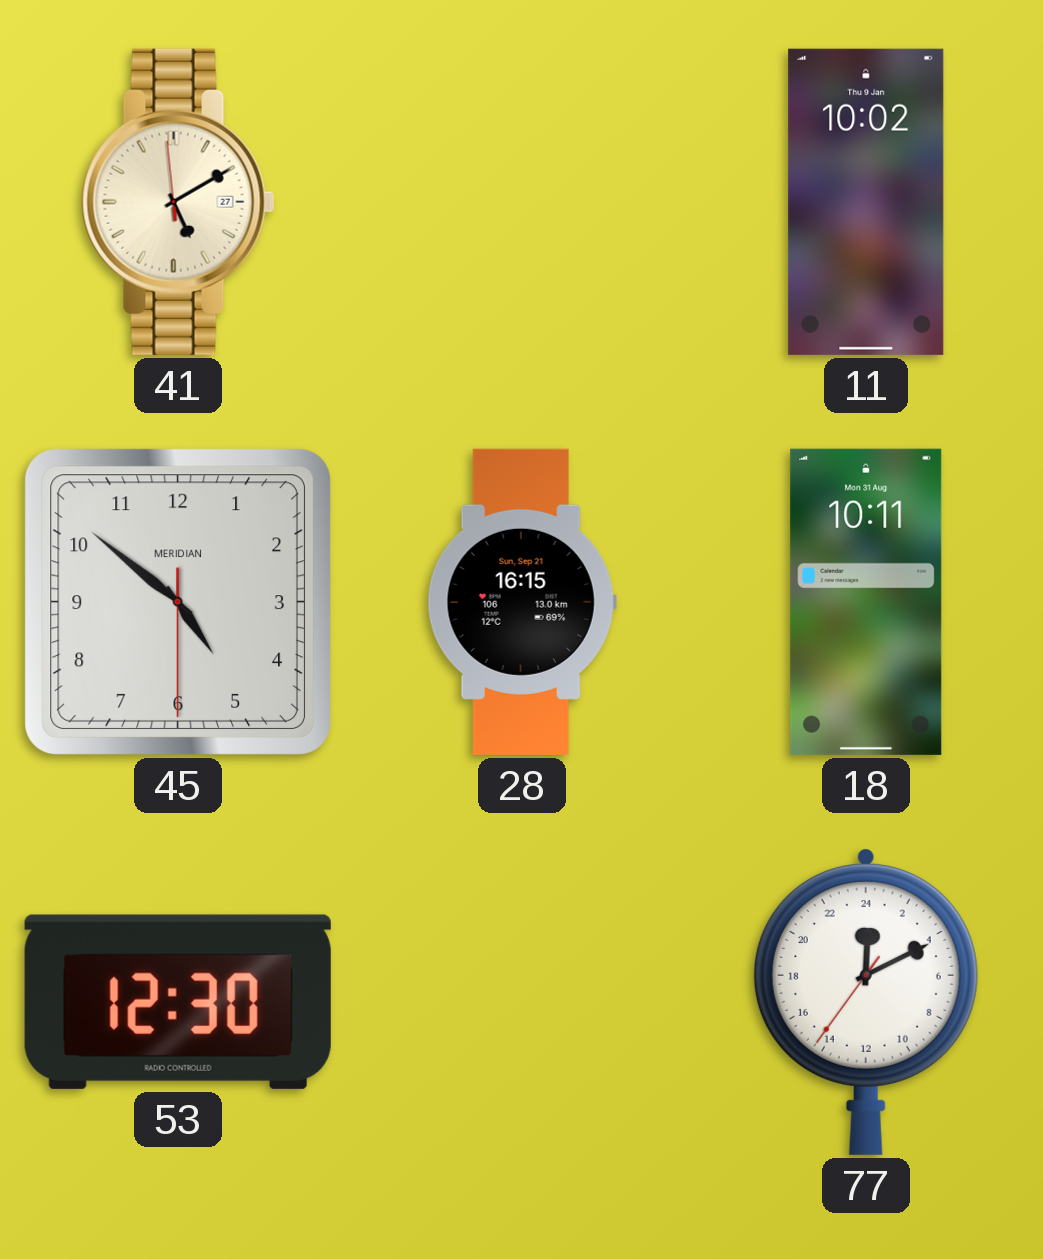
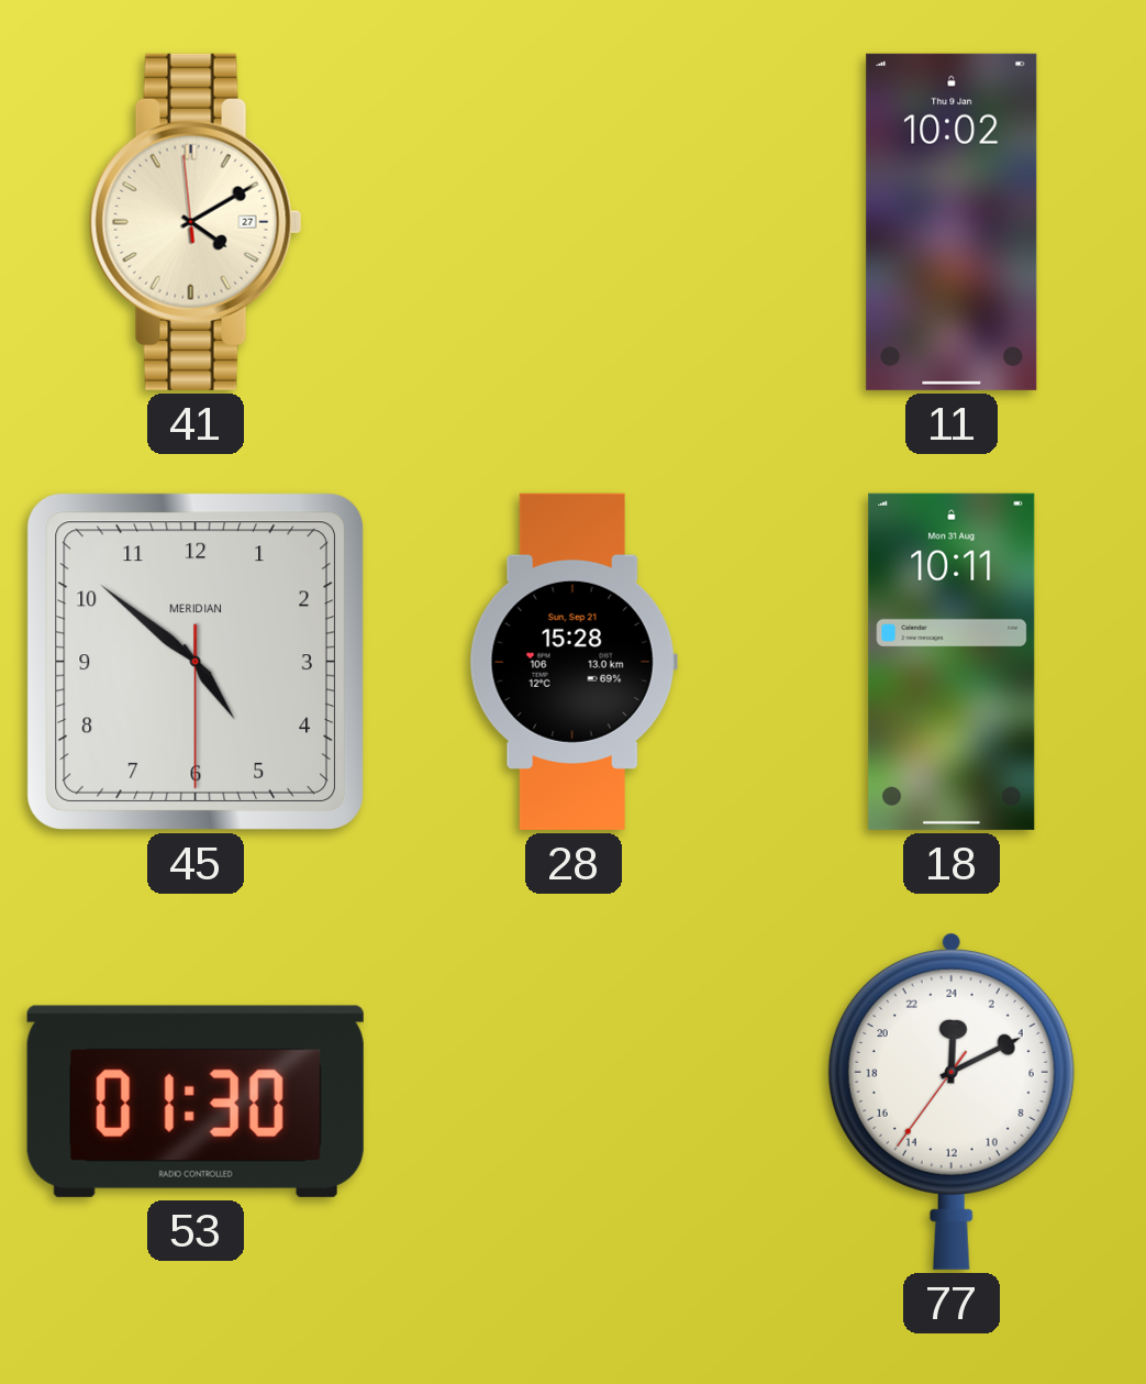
41: 5:09 -> 4:09
28: 16:15 -> 15:28
53: 12:30 -> 01:30
